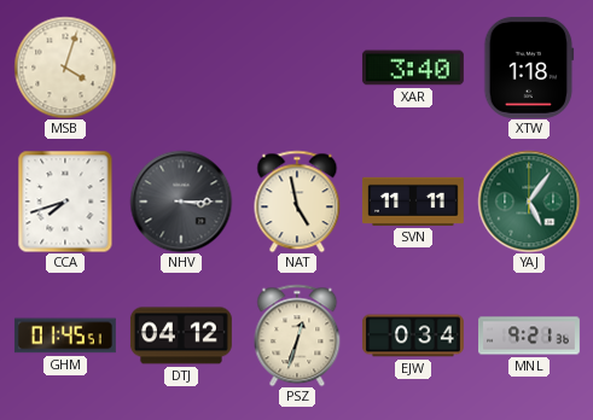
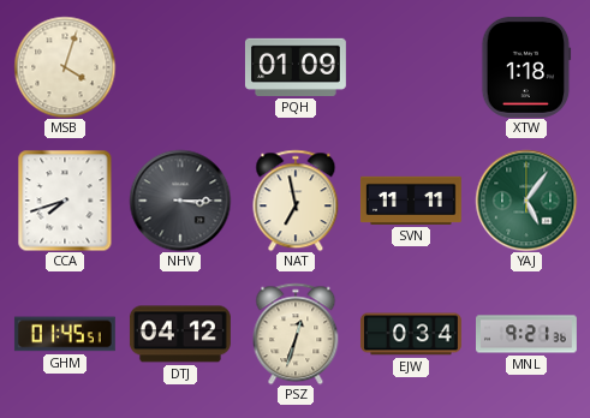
PQH: none -> 01:09
XAR: 3:40 -> none
NAT: 4:58 -> 6:58
